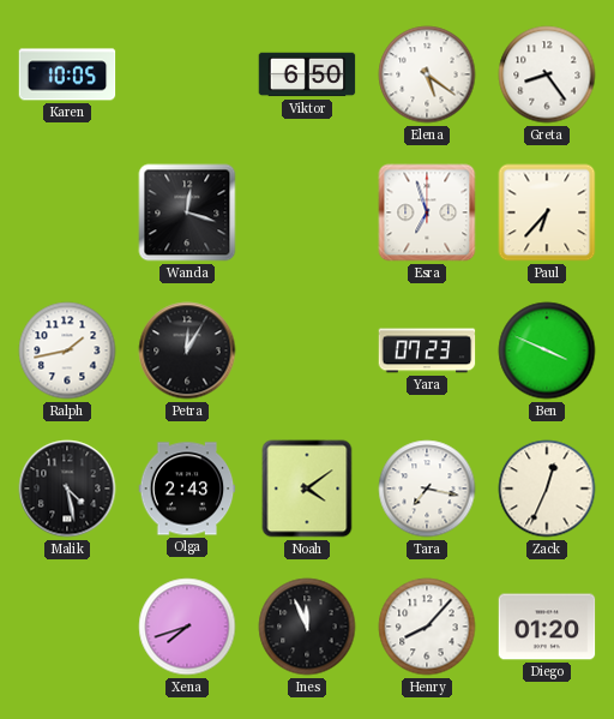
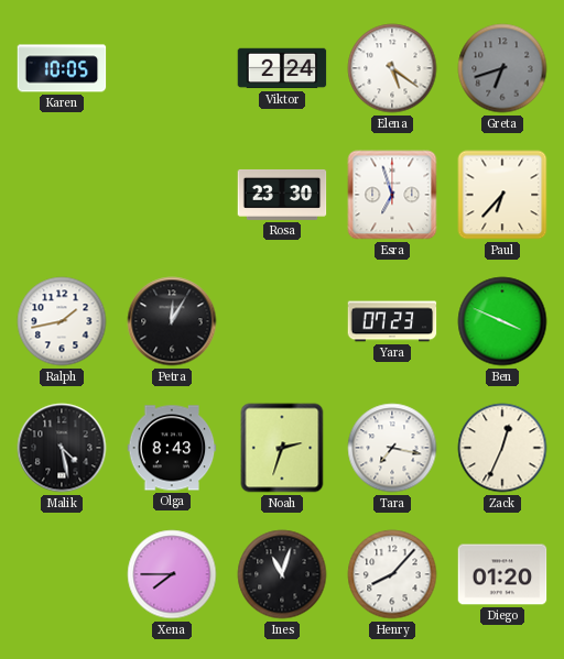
Viktor: 6:50 -> 2:24
Greta: 8:24 -> 6:42
Greta dial: white -> grey
Wanda: 12:18 -> none
Rosa: none -> 23:30
Olga: 2:43 -> 8:43
Noah: 4:09 -> 2:33
Xena: 7:42 -> 7:45
Ines: 11:56 -> 11:03
